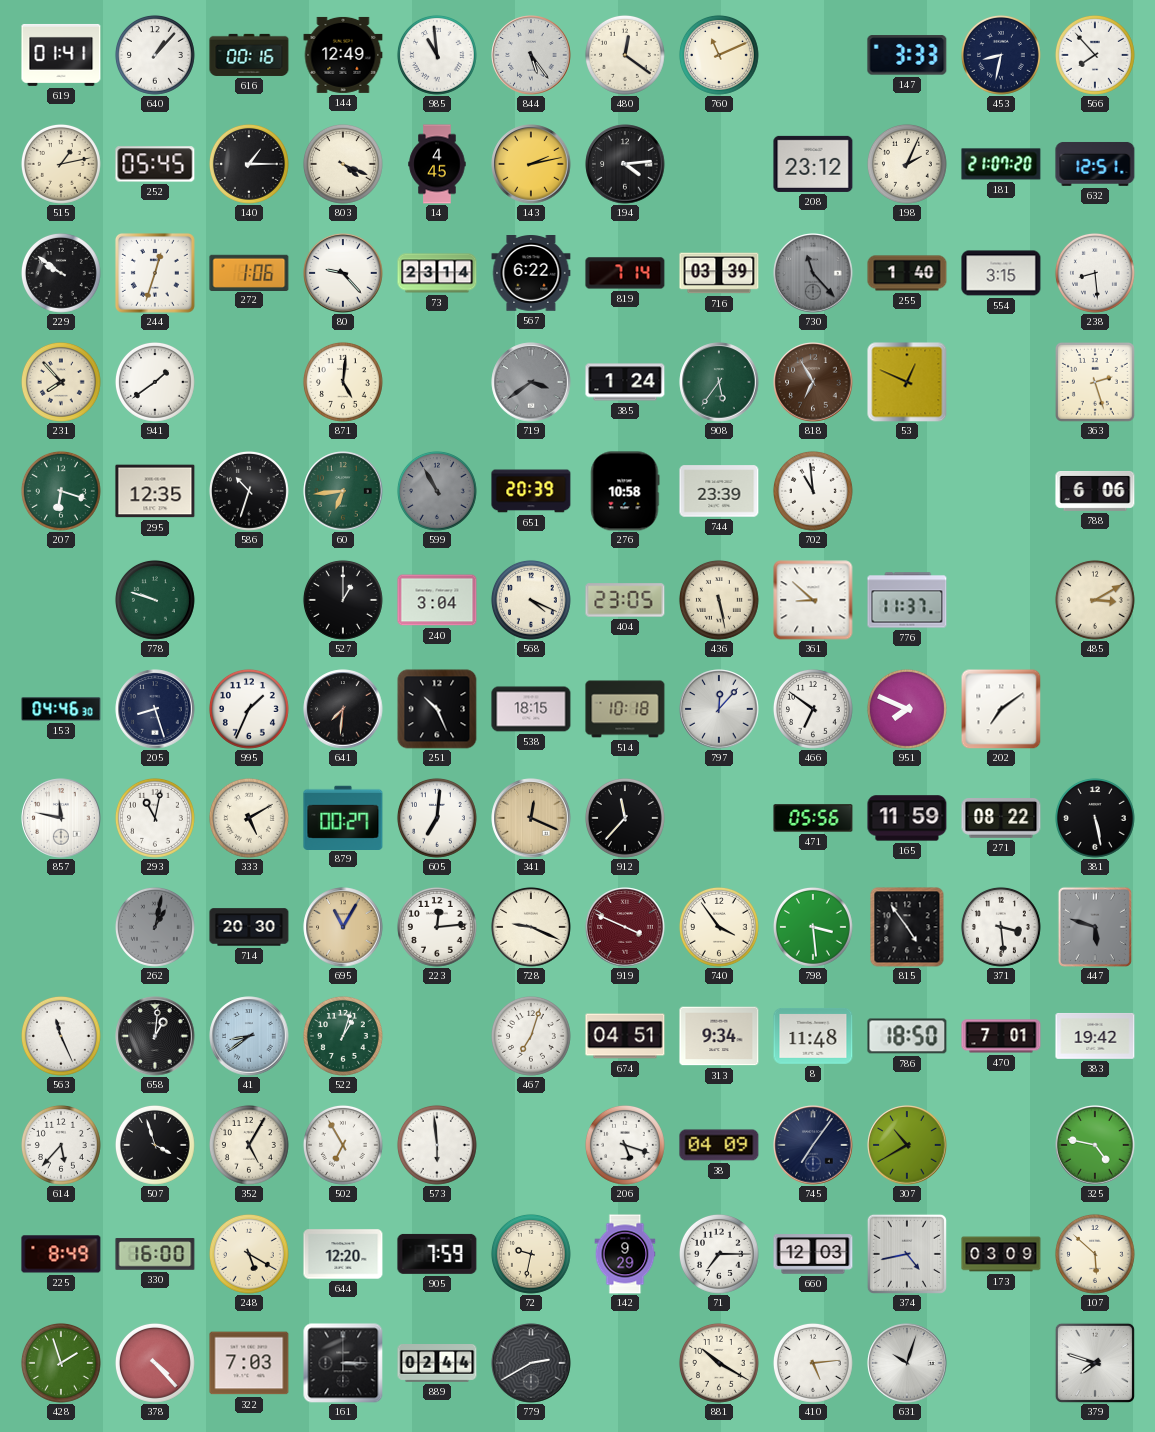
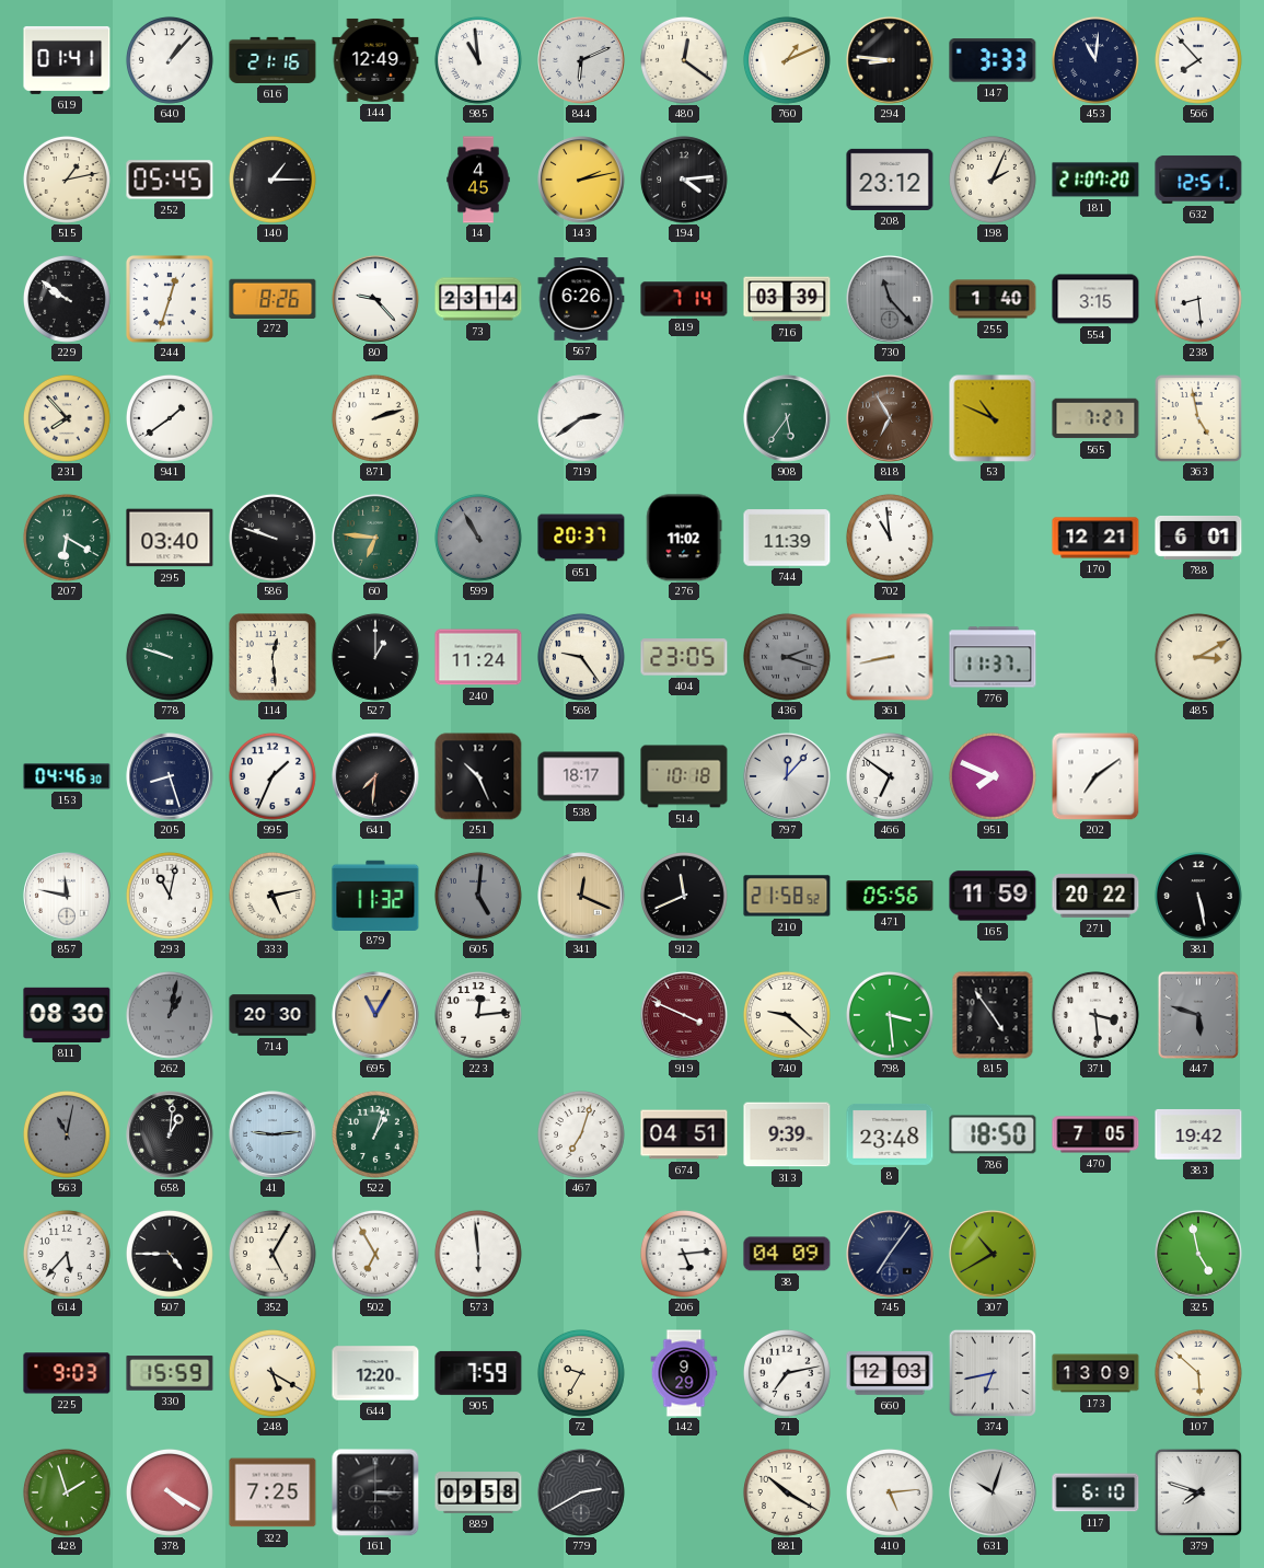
616: 00:16 -> 21:16
844: 5:24 -> 6:11
760: 11:11 -> 1:11
294: none -> 8:46
453: 8:32 -> 11:01
803: 4:19 -> none
272: 1:06 -> 8:26
567: 6:22 -> 6:26
871: 5:01 -> 2:12
719: 3:39 -> 2:39
719 dial: grey -> white
385: 1:24 -> none
53: 12:49 -> 10:49
565: none -> 7:27
363: 2:27 -> 4:58
207: 6:18 -> 6:20
295: 12:35 -> 03:40
586: 10:33 -> 9:48
60: 6:44 -> 6:46
651: 20:39 -> 20:37
276: 10:58 -> 11:02
744: 23:39 -> 11:39
170: none -> 12:21
788: 6:06 -> 6:01
114: none -> 12:29
240: 3:04 -> 11:24
568: 4:19 -> 9:24
436: 5:28 -> 2:18
436 dial: cream -> grey
361: 8:52 -> 8:43
538: 18:15 -> 18:17
333: 5:10 -> 5:13
879: 00:27 -> 11:32
605: 7:01 -> 5:01
605 dial: white -> grey
912: 11:37 -> 11:41
210: none -> 21:58
271: 08:22 -> 20:22
811: none -> 08:30
728: 9:19 -> none
740: 3:54 -> 9:22
563: 11:26 -> 11:02
563 dial: white -> grey
41: 8:39 -> 9:14
313: 9:34 -> 9:39
8: 11:48 -> 23:48
470: 7:01 -> 7:05
507: 3:57 -> 4:45
206: 5:18 -> 5:14
325: 4:47 -> 4:58
225: 8:49 -> 9:03
330: 16:00 -> 15:59
72: 9:32 -> 9:35
71: 7:15 -> 7:13
374: 4:43 -> 6:43
173: 03:09 -> 13:09
378: 4:23 -> 4:20
322: 7:03 -> 7:25
889: 02:44 -> 09:58
117: none -> 6:10
